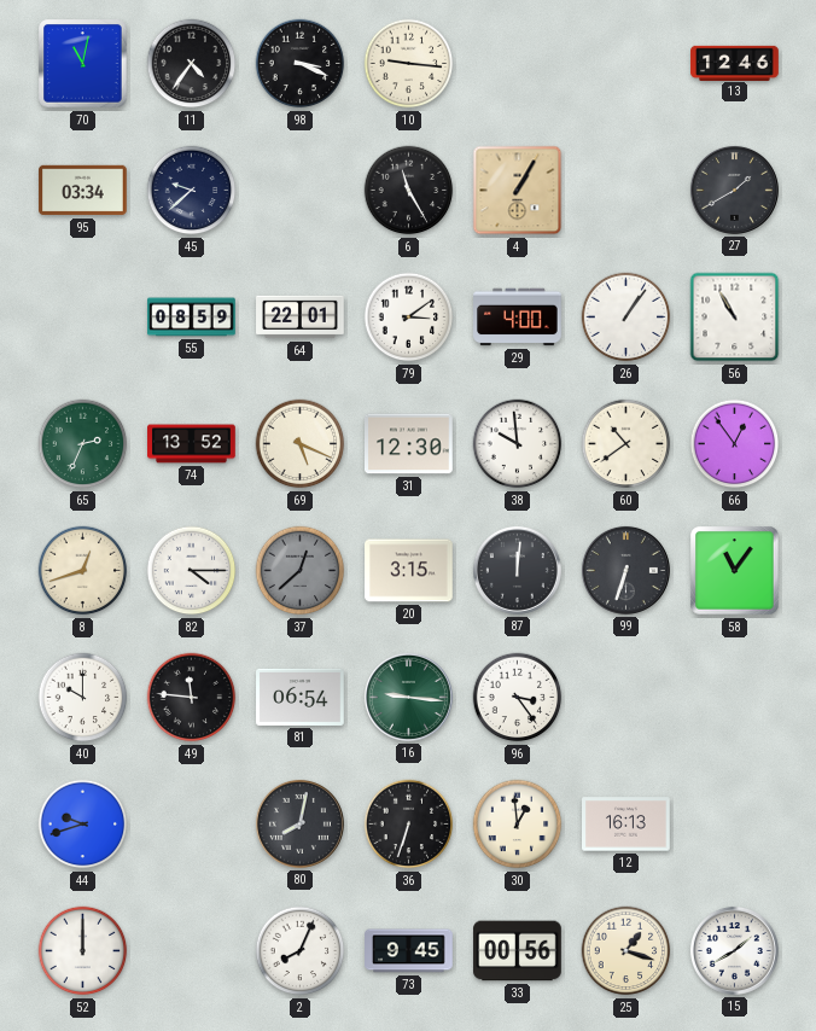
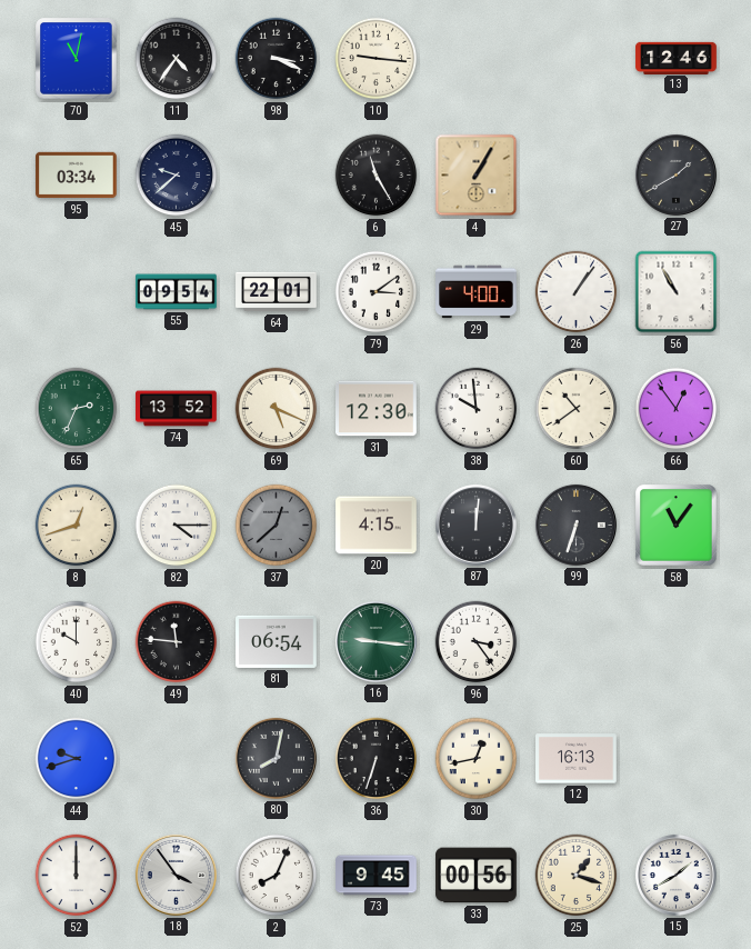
55: 08:59 -> 09:54
20: 3:15 -> 4:15
30: 12:59 -> 12:43
18: none -> 3:54
